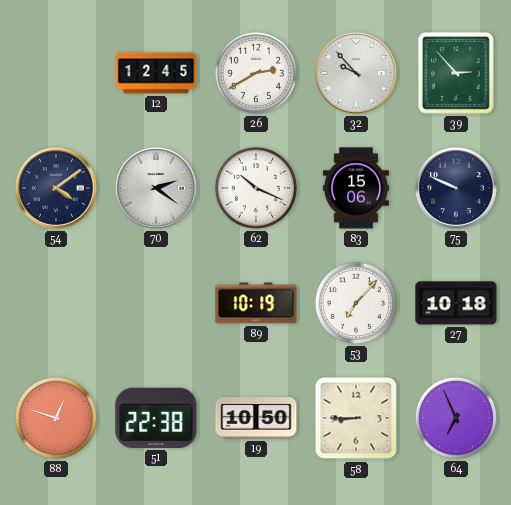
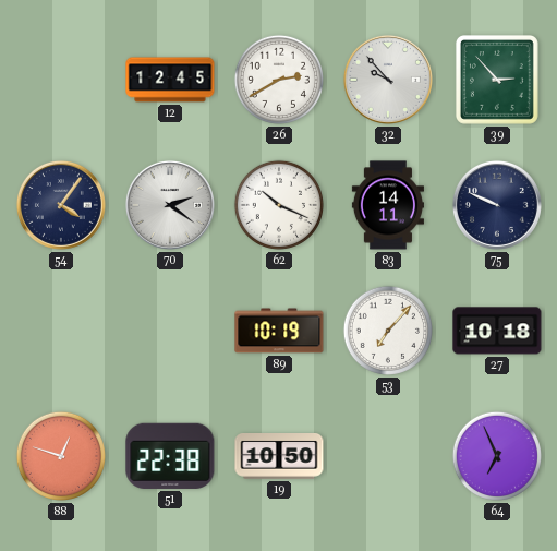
54: 4:09 -> 4:06
83: 15:06 -> 14:11
58: 8:45 -> none
